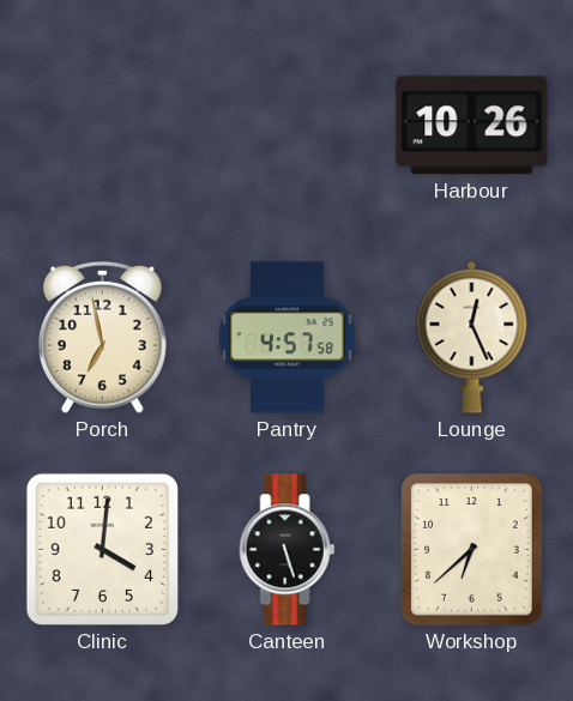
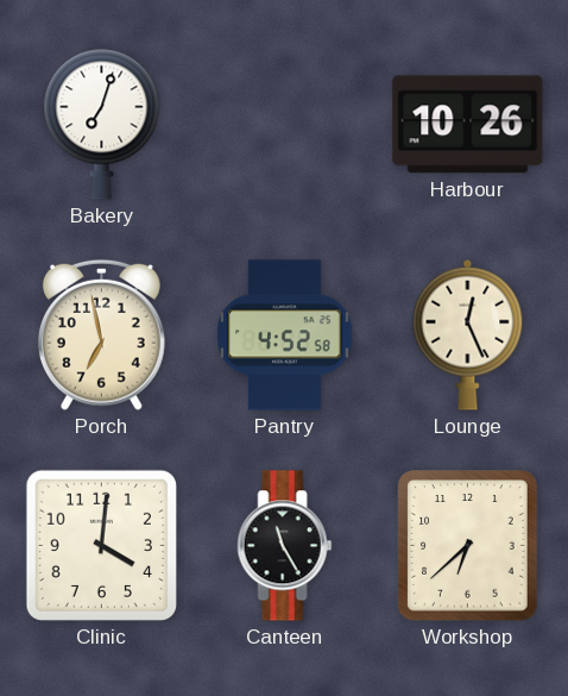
Bakery: none -> 7:03
Pantry: 4:57 -> 4:52
Canteen: 5:27 -> 11:25
